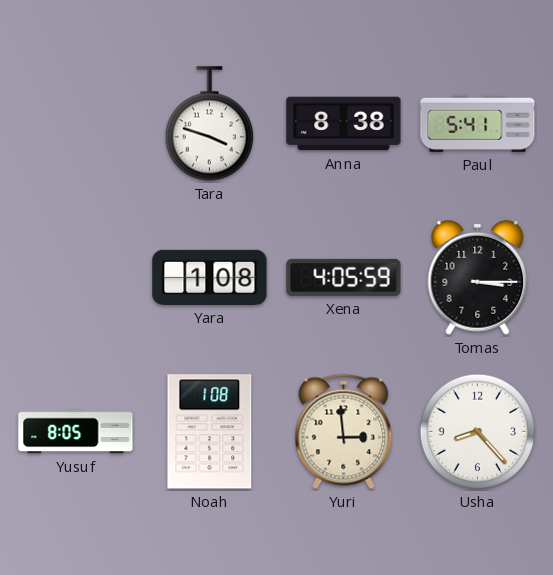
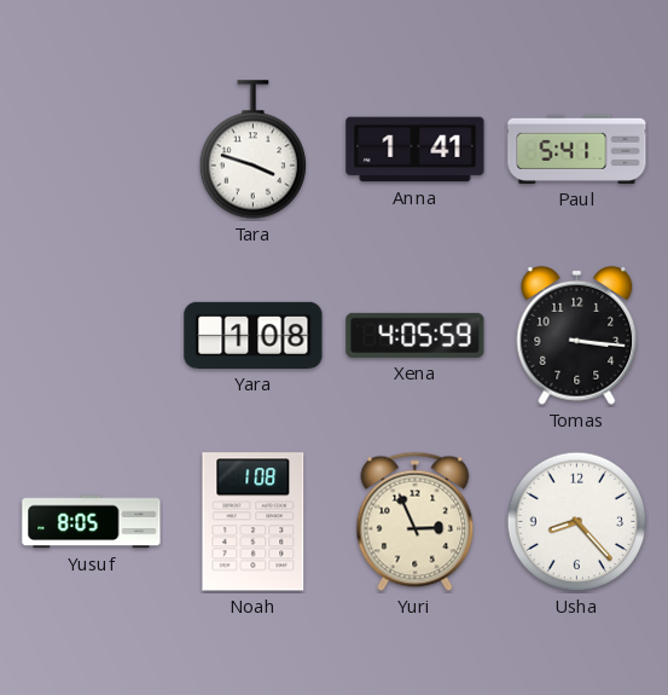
Anna: 8:38 -> 1:41
Tomas: 3:15 -> 3:16
Yuri: 2:59 -> 2:56
